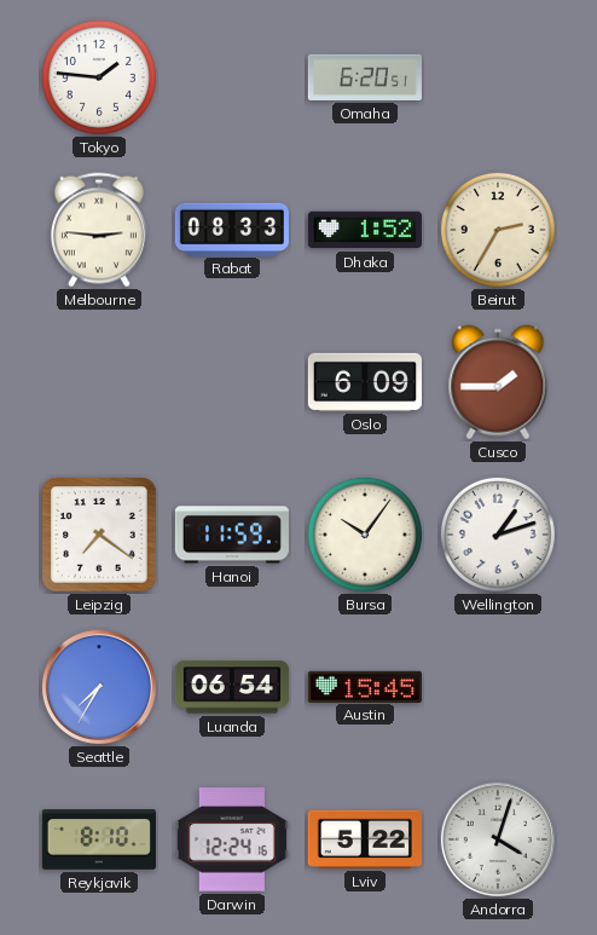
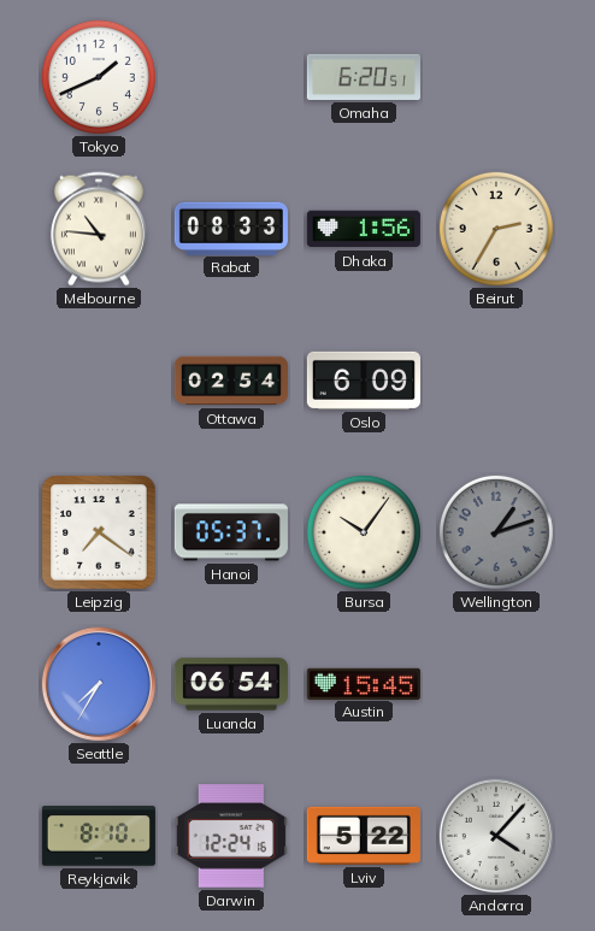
Tokyo: 1:46 -> 1:41
Melbourne: 2:46 -> 10:46
Dhaka: 1:52 -> 1:56
Ottawa: none -> 02:54
Cusco: 1:45 -> none
Hanoi: 11:59 -> 05:37
Wellington dial: white -> grey
Andorra: 4:03 -> 4:07
